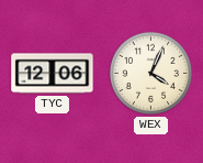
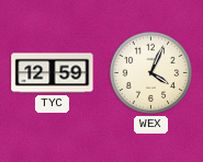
TYC: 12:06 -> 12:59
